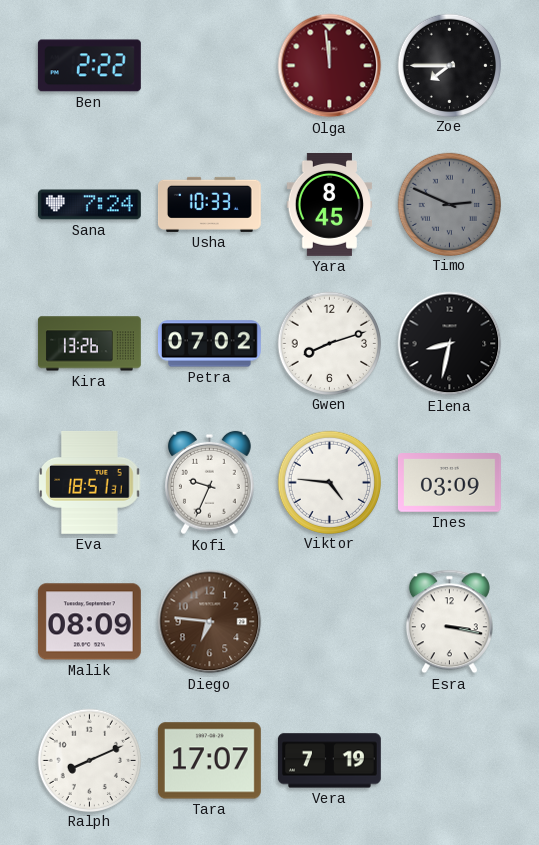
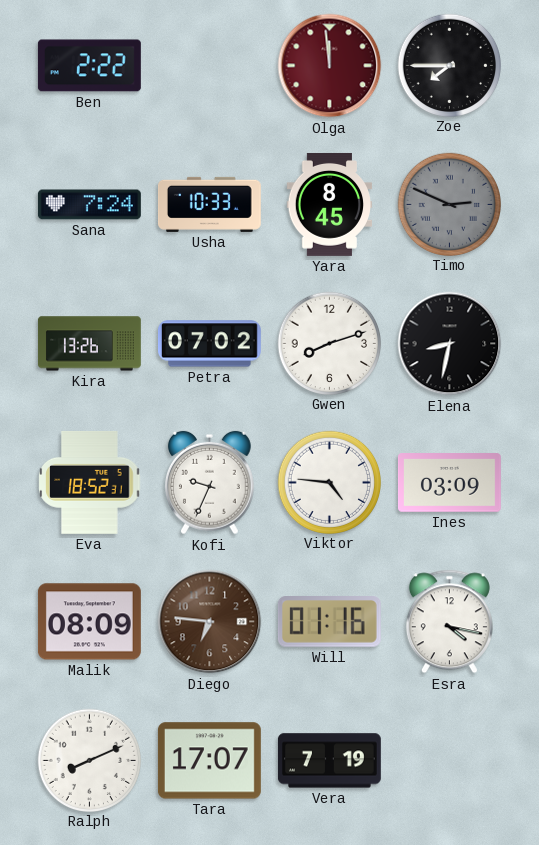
Eva: 18:51 -> 18:52
Will: none -> 01:16
Esra: 3:17 -> 4:17
